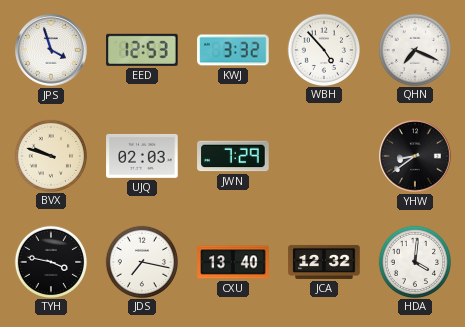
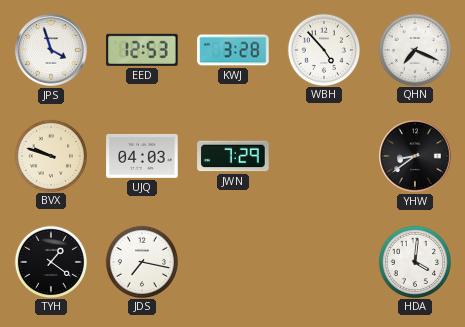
KWJ: 3:32 -> 3:28
UJQ: 02:03 -> 04:03
TYH: 3:47 -> 1:21
CXU: 13:40 -> none
JCA: 12:32 -> none
